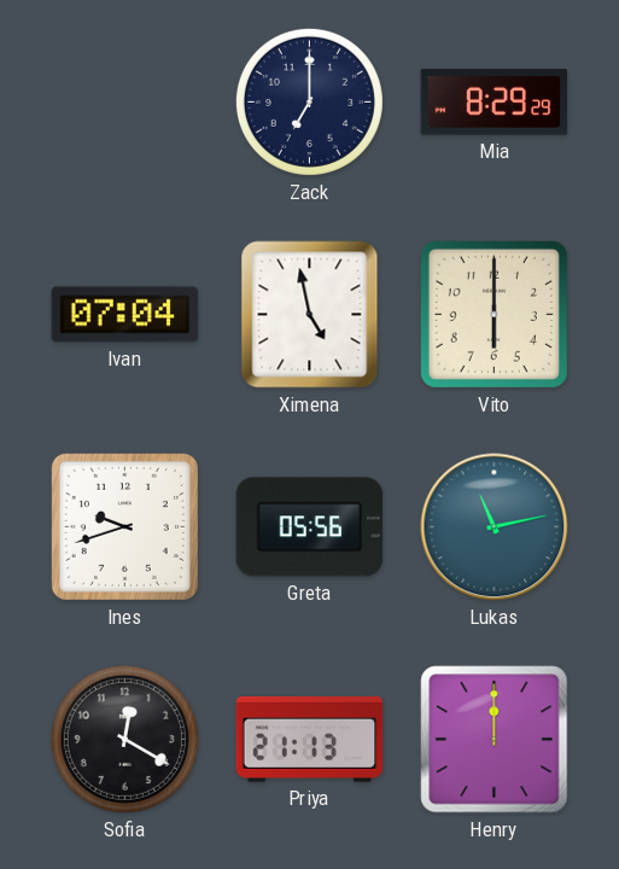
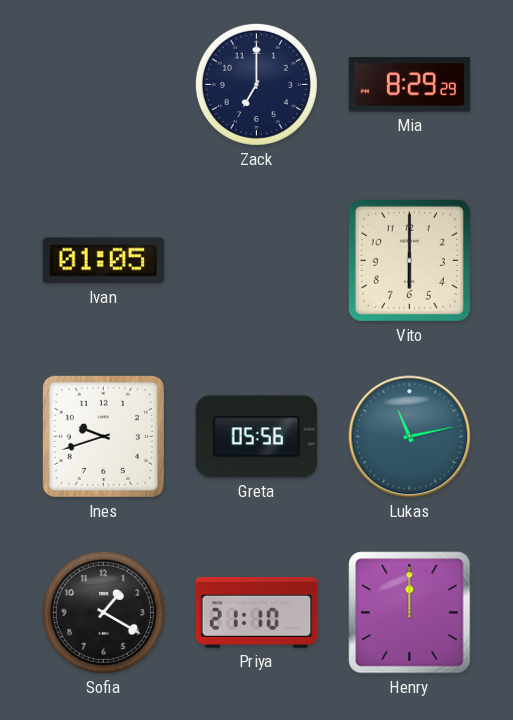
Ivan: 07:04 -> 01:05
Ximena: 4:58 -> none
Sofia: 12:20 -> 1:20
Priya: 21:13 -> 21:10
